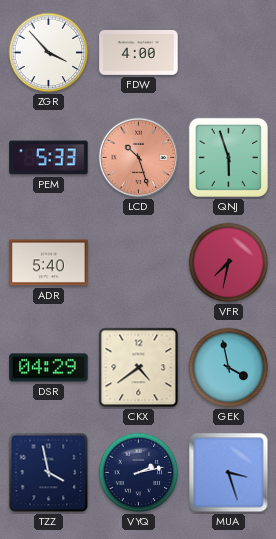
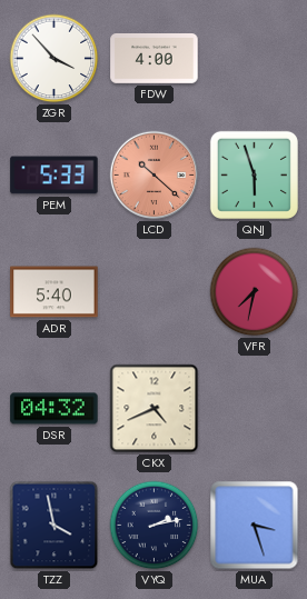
LCD: 10:27 -> 10:22
DSR: 04:29 -> 04:32
CKX: 4:39 -> 4:41
GEK: 3:58 -> none
